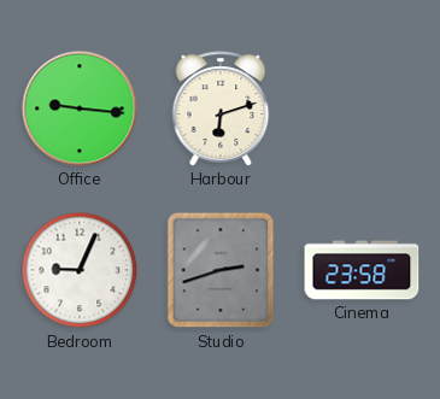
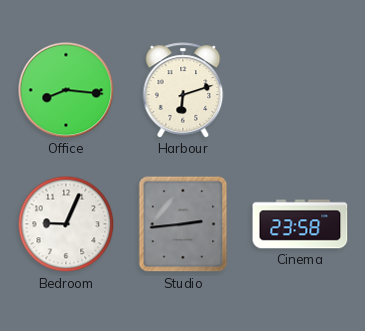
Office: 9:16 -> 8:16
Studio: 2:42 -> 2:44
